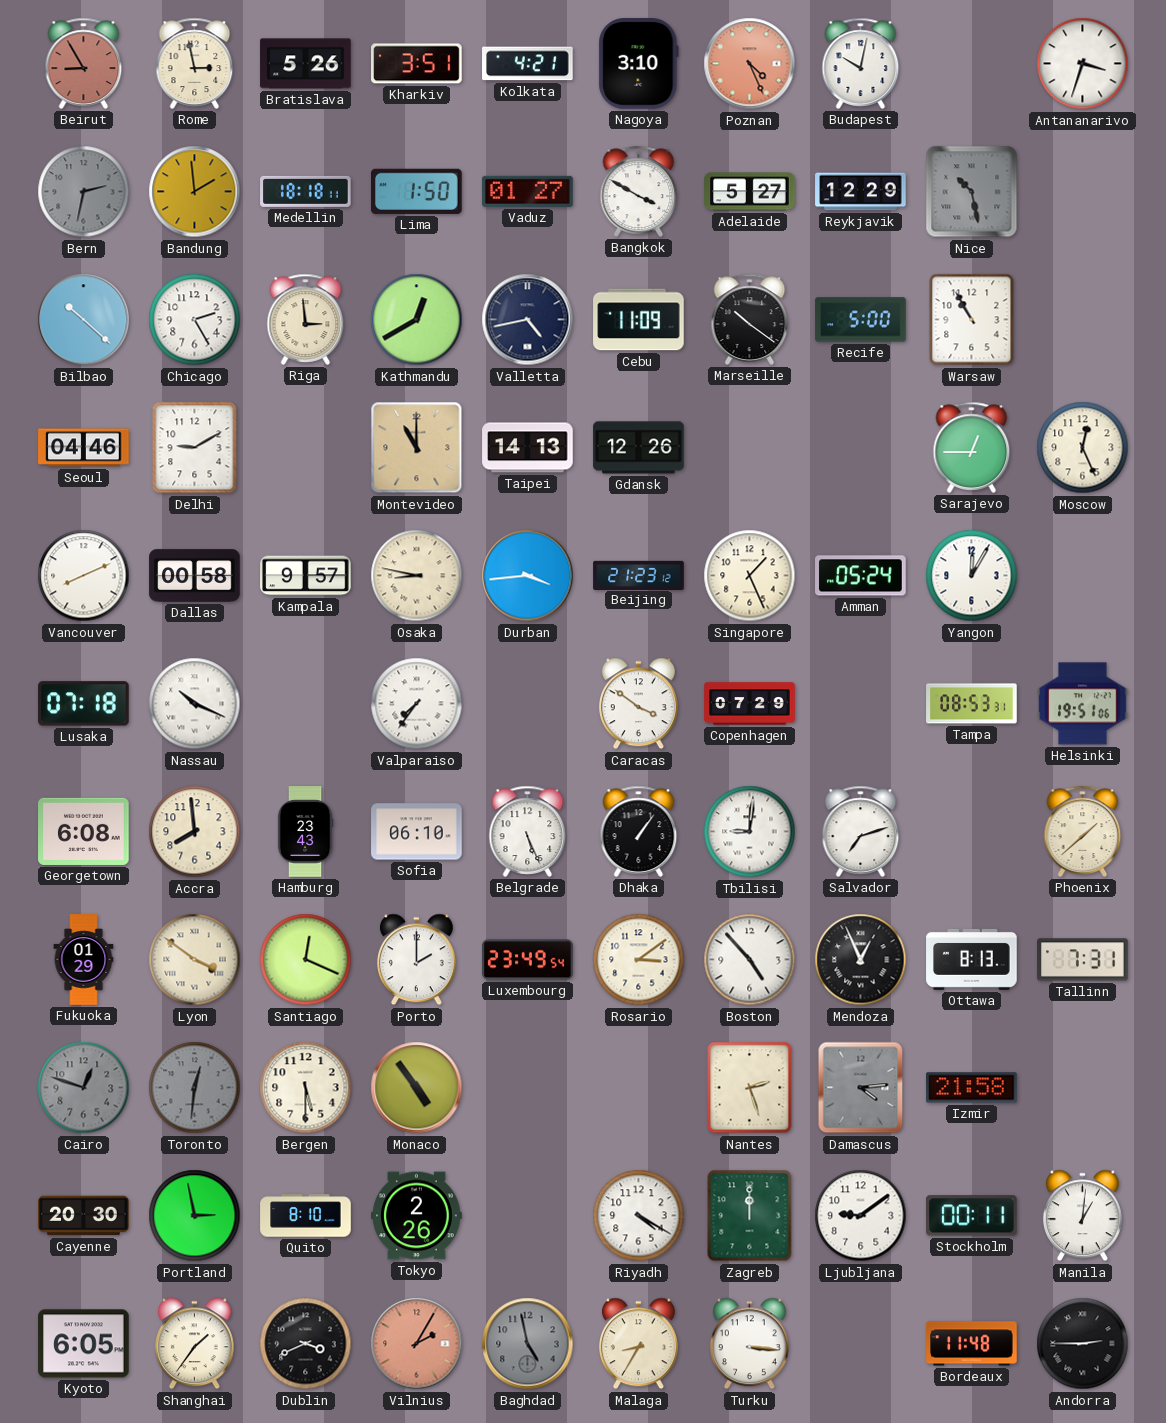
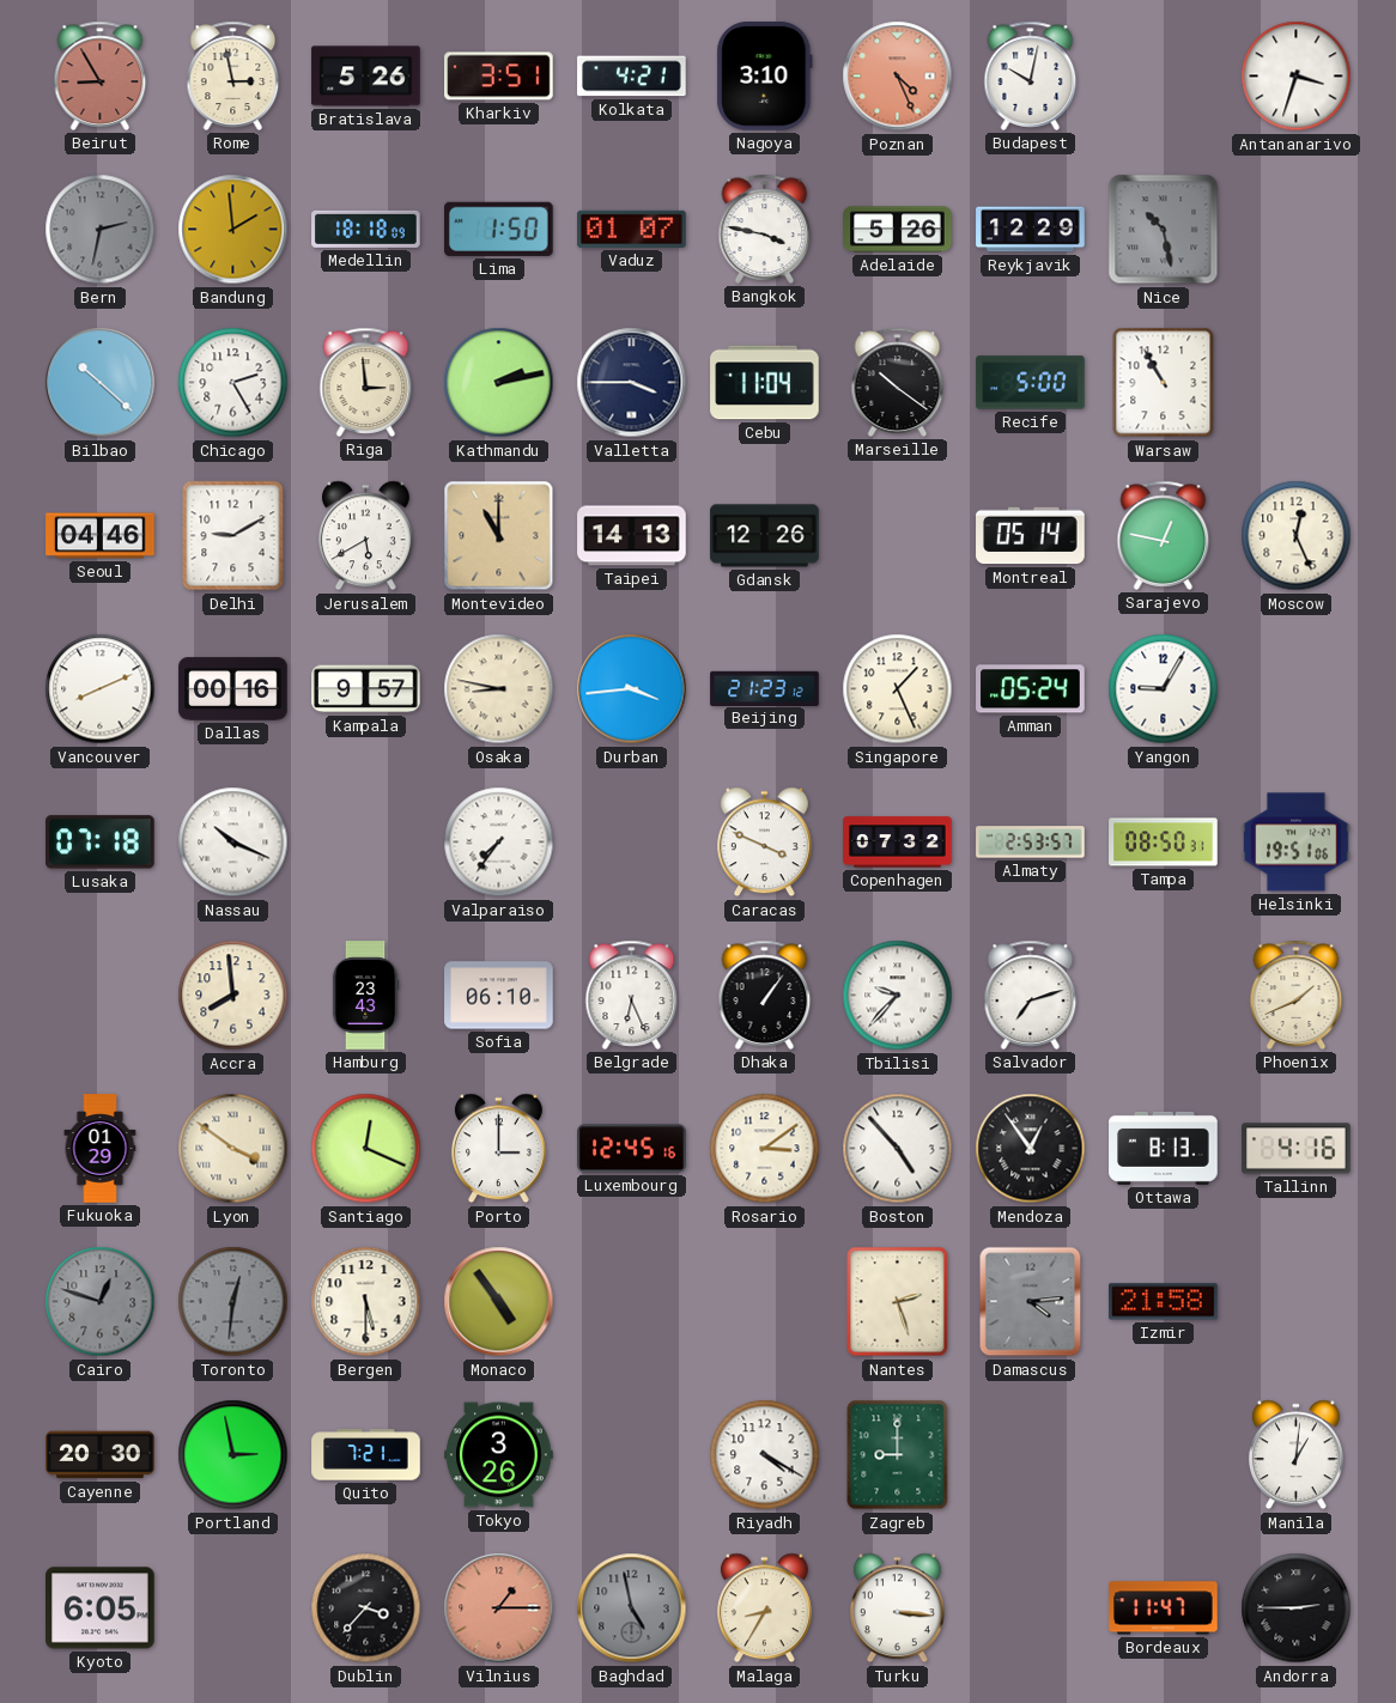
Medellin: 18:18:11 -> 18:18:09
Vaduz: 01:27 -> 01:07
Bangkok: 3:50 -> 3:47
Adelaide: 5:27 -> 5:26
Kathmandu: 12:40 -> 2:13
Valletta: 4:43 -> 3:45
Cebu: 11:09 -> 11:04
Jerusalem: none -> 5:40
Montreal: none -> 05:14
Sarajevo: 12:45 -> 12:47
Dallas: 00:58 -> 00:16
Yangon: 12:05 -> 9:05
Caracas: 3:51 -> 3:49
Copenhagen: 07:29 -> 07:32
Almaty: none -> 2:53
Tampa: 08:53 -> 08:50
Georgetown: 6:08 -> none
Belgrade: 5:26 -> 6:26
Tbilisi: 9:01 -> 9:37
Phoenix: 1:38 -> 1:41
Porto: 2:00 -> 3:00
Luxembourg: 23:49 -> 12:45
Mendoza: 12:56 -> 12:54
Tallinn: 7:31 -> 4:16
Quito: 8:10 -> 7:21
Tokyo: 2:26 -> 3:26
Zagreb: 12:00 -> 9:00
Ljubljana: 9:09 -> none
Stockholm: 00:11 -> none
Shanghai: 1:36 -> none
Dublin: 3:41 -> 3:37
Vilnius: 2:05 -> 1:15
Bordeaux: 11:48 -> 11:47
